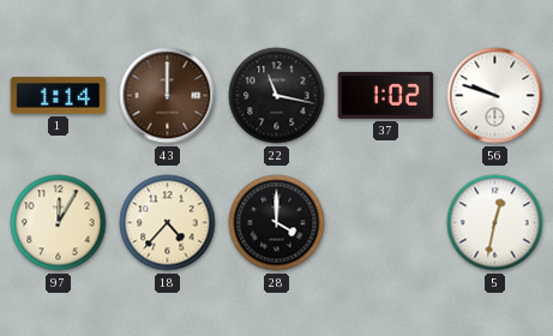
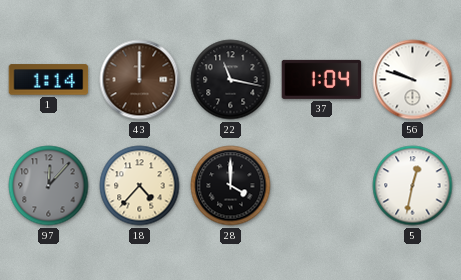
37: 1:02 -> 1:04
97: 12:05 -> 12:07
97 dial: cream -> grey
